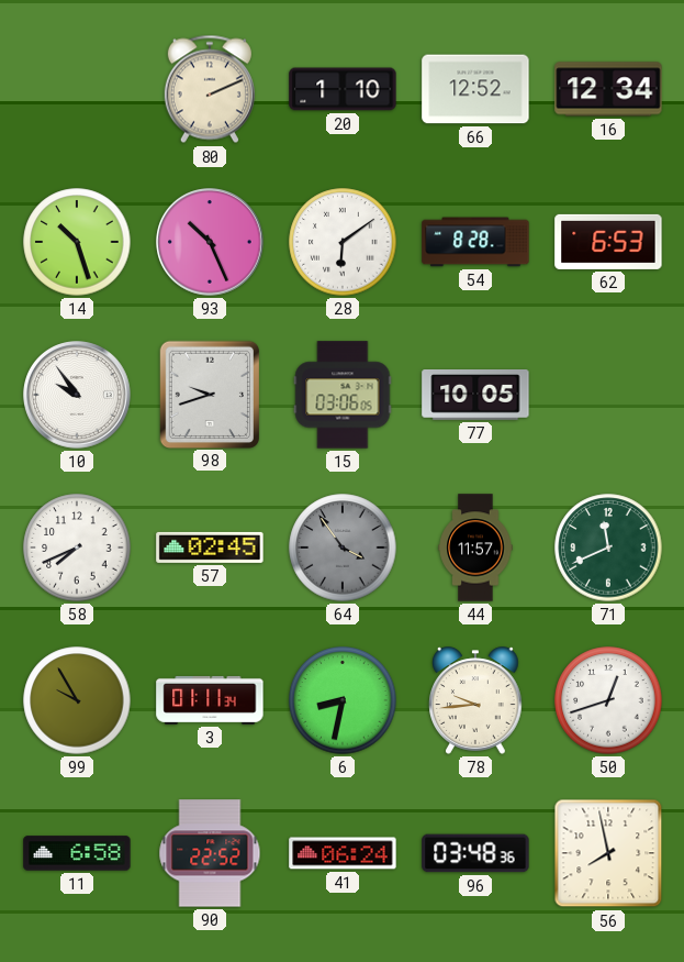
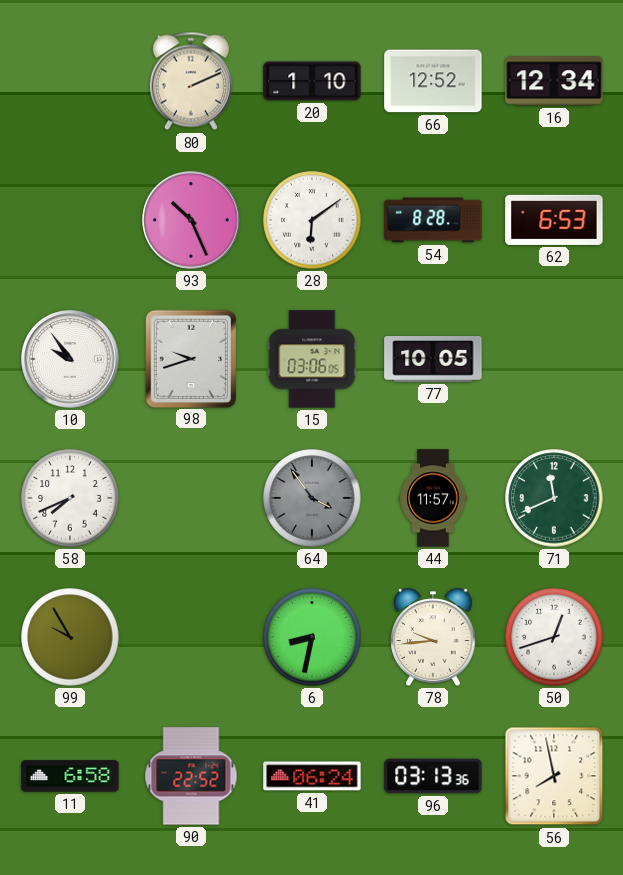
14: 10:27 -> none
57: 02:45 -> none
3: 01:11 -> none
96: 03:48 -> 03:13
